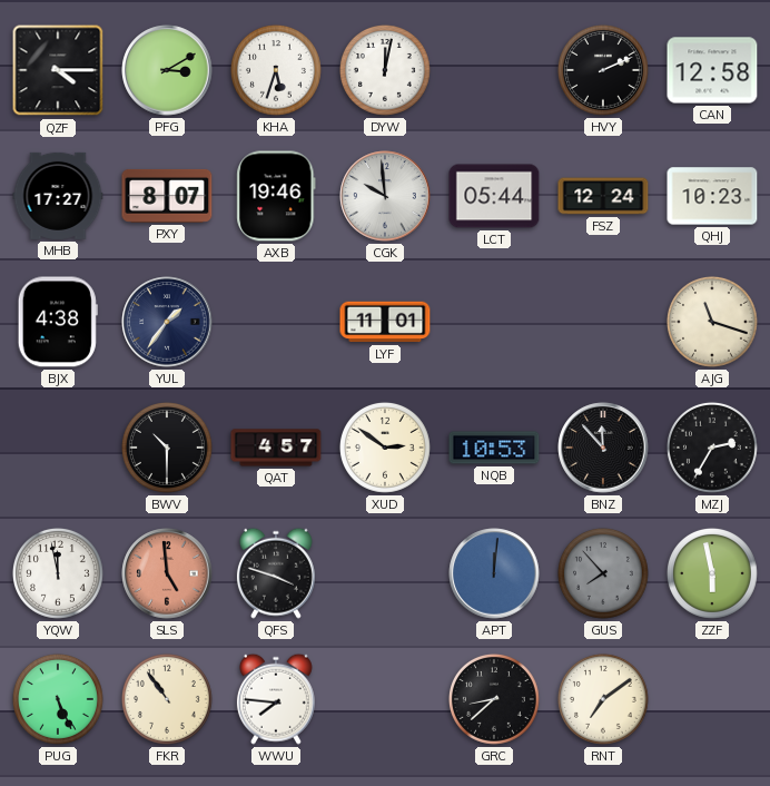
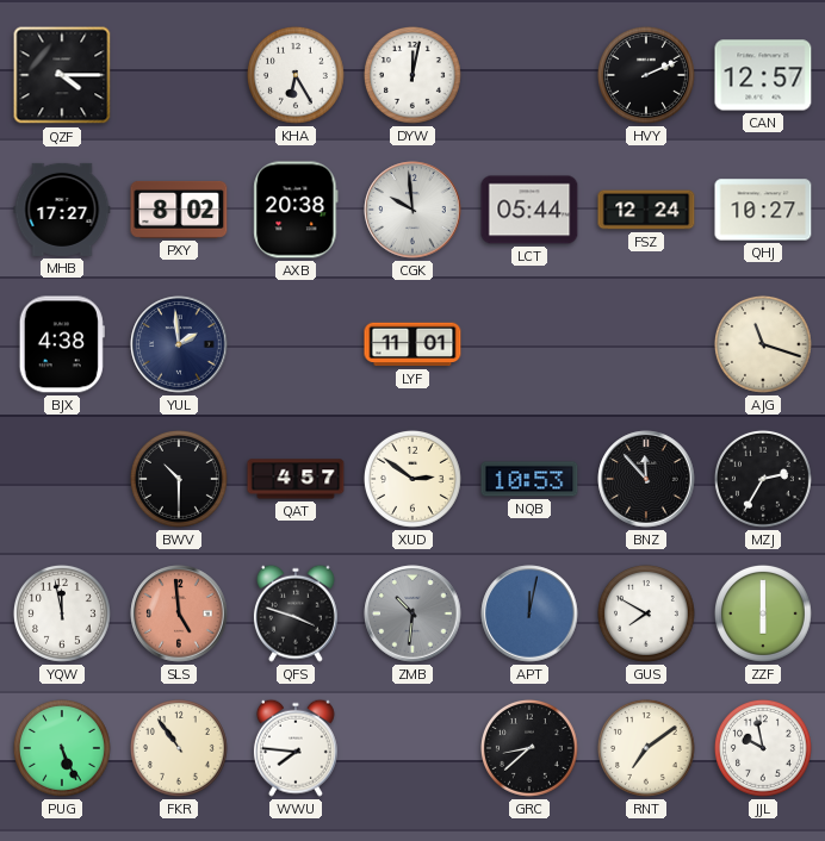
PFG: 3:10 -> none
KHA: 5:33 -> 6:25
CAN: 12:58 -> 12:57
PXY: 8:07 -> 8:02
AXB: 19:46 -> 20:38
QHJ: 10:23 -> 10:27
YUL: 1:36 -> 1:59
ZMB: none -> 10:31
APT: 12:01 -> 12:02
GUS: 7:53 -> 7:50
GUS dial: grey -> white
ZZF: 5:58 -> 6:00
JJL: none -> 9:58
